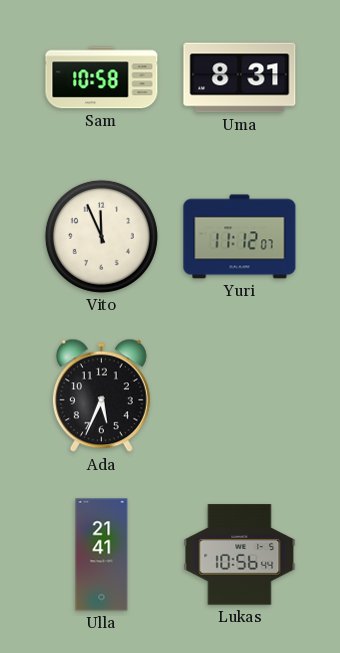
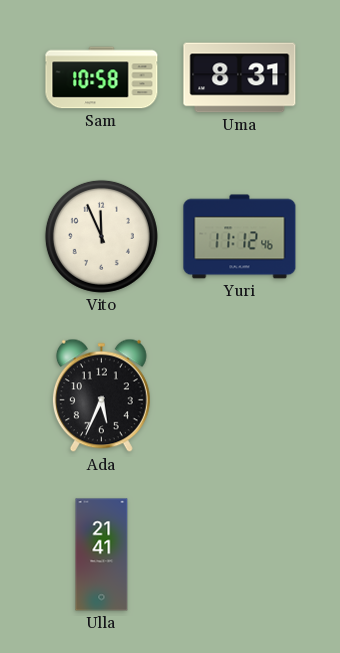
Yuri: 11:12:07 -> 11:12:46
Lukas: 10:56 -> none
